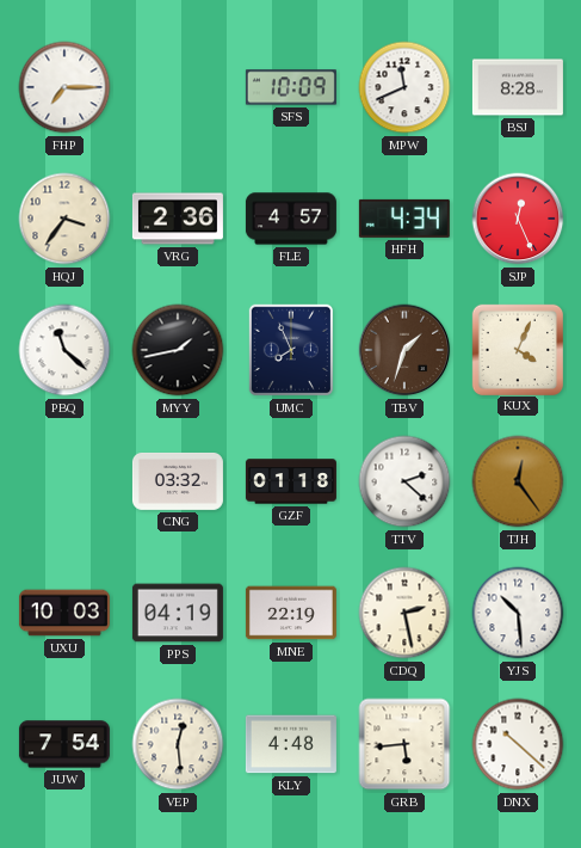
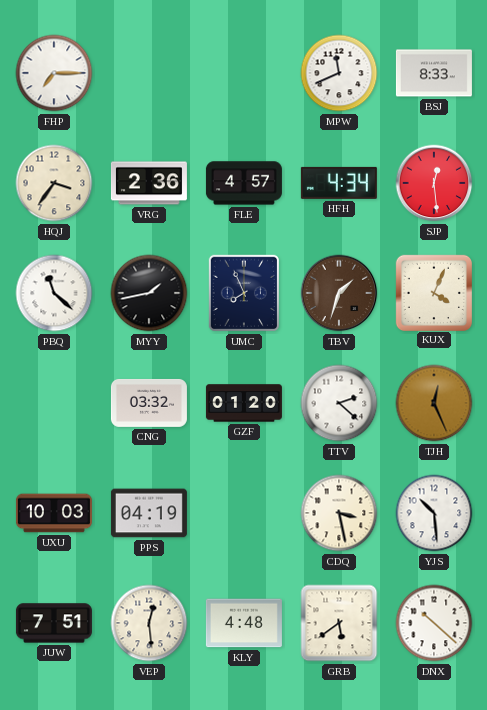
SFS: 10:09 -> none
BSJ: 8:28 -> 8:33
SJP: 12:26 -> 12:29
GZF: 01:18 -> 01:20
TJH: 12:24 -> 12:26
MNE: 22:19 -> none
CDQ: 2:28 -> 3:28
JUW: 7:54 -> 7:51
GRB: 5:44 -> 5:39
